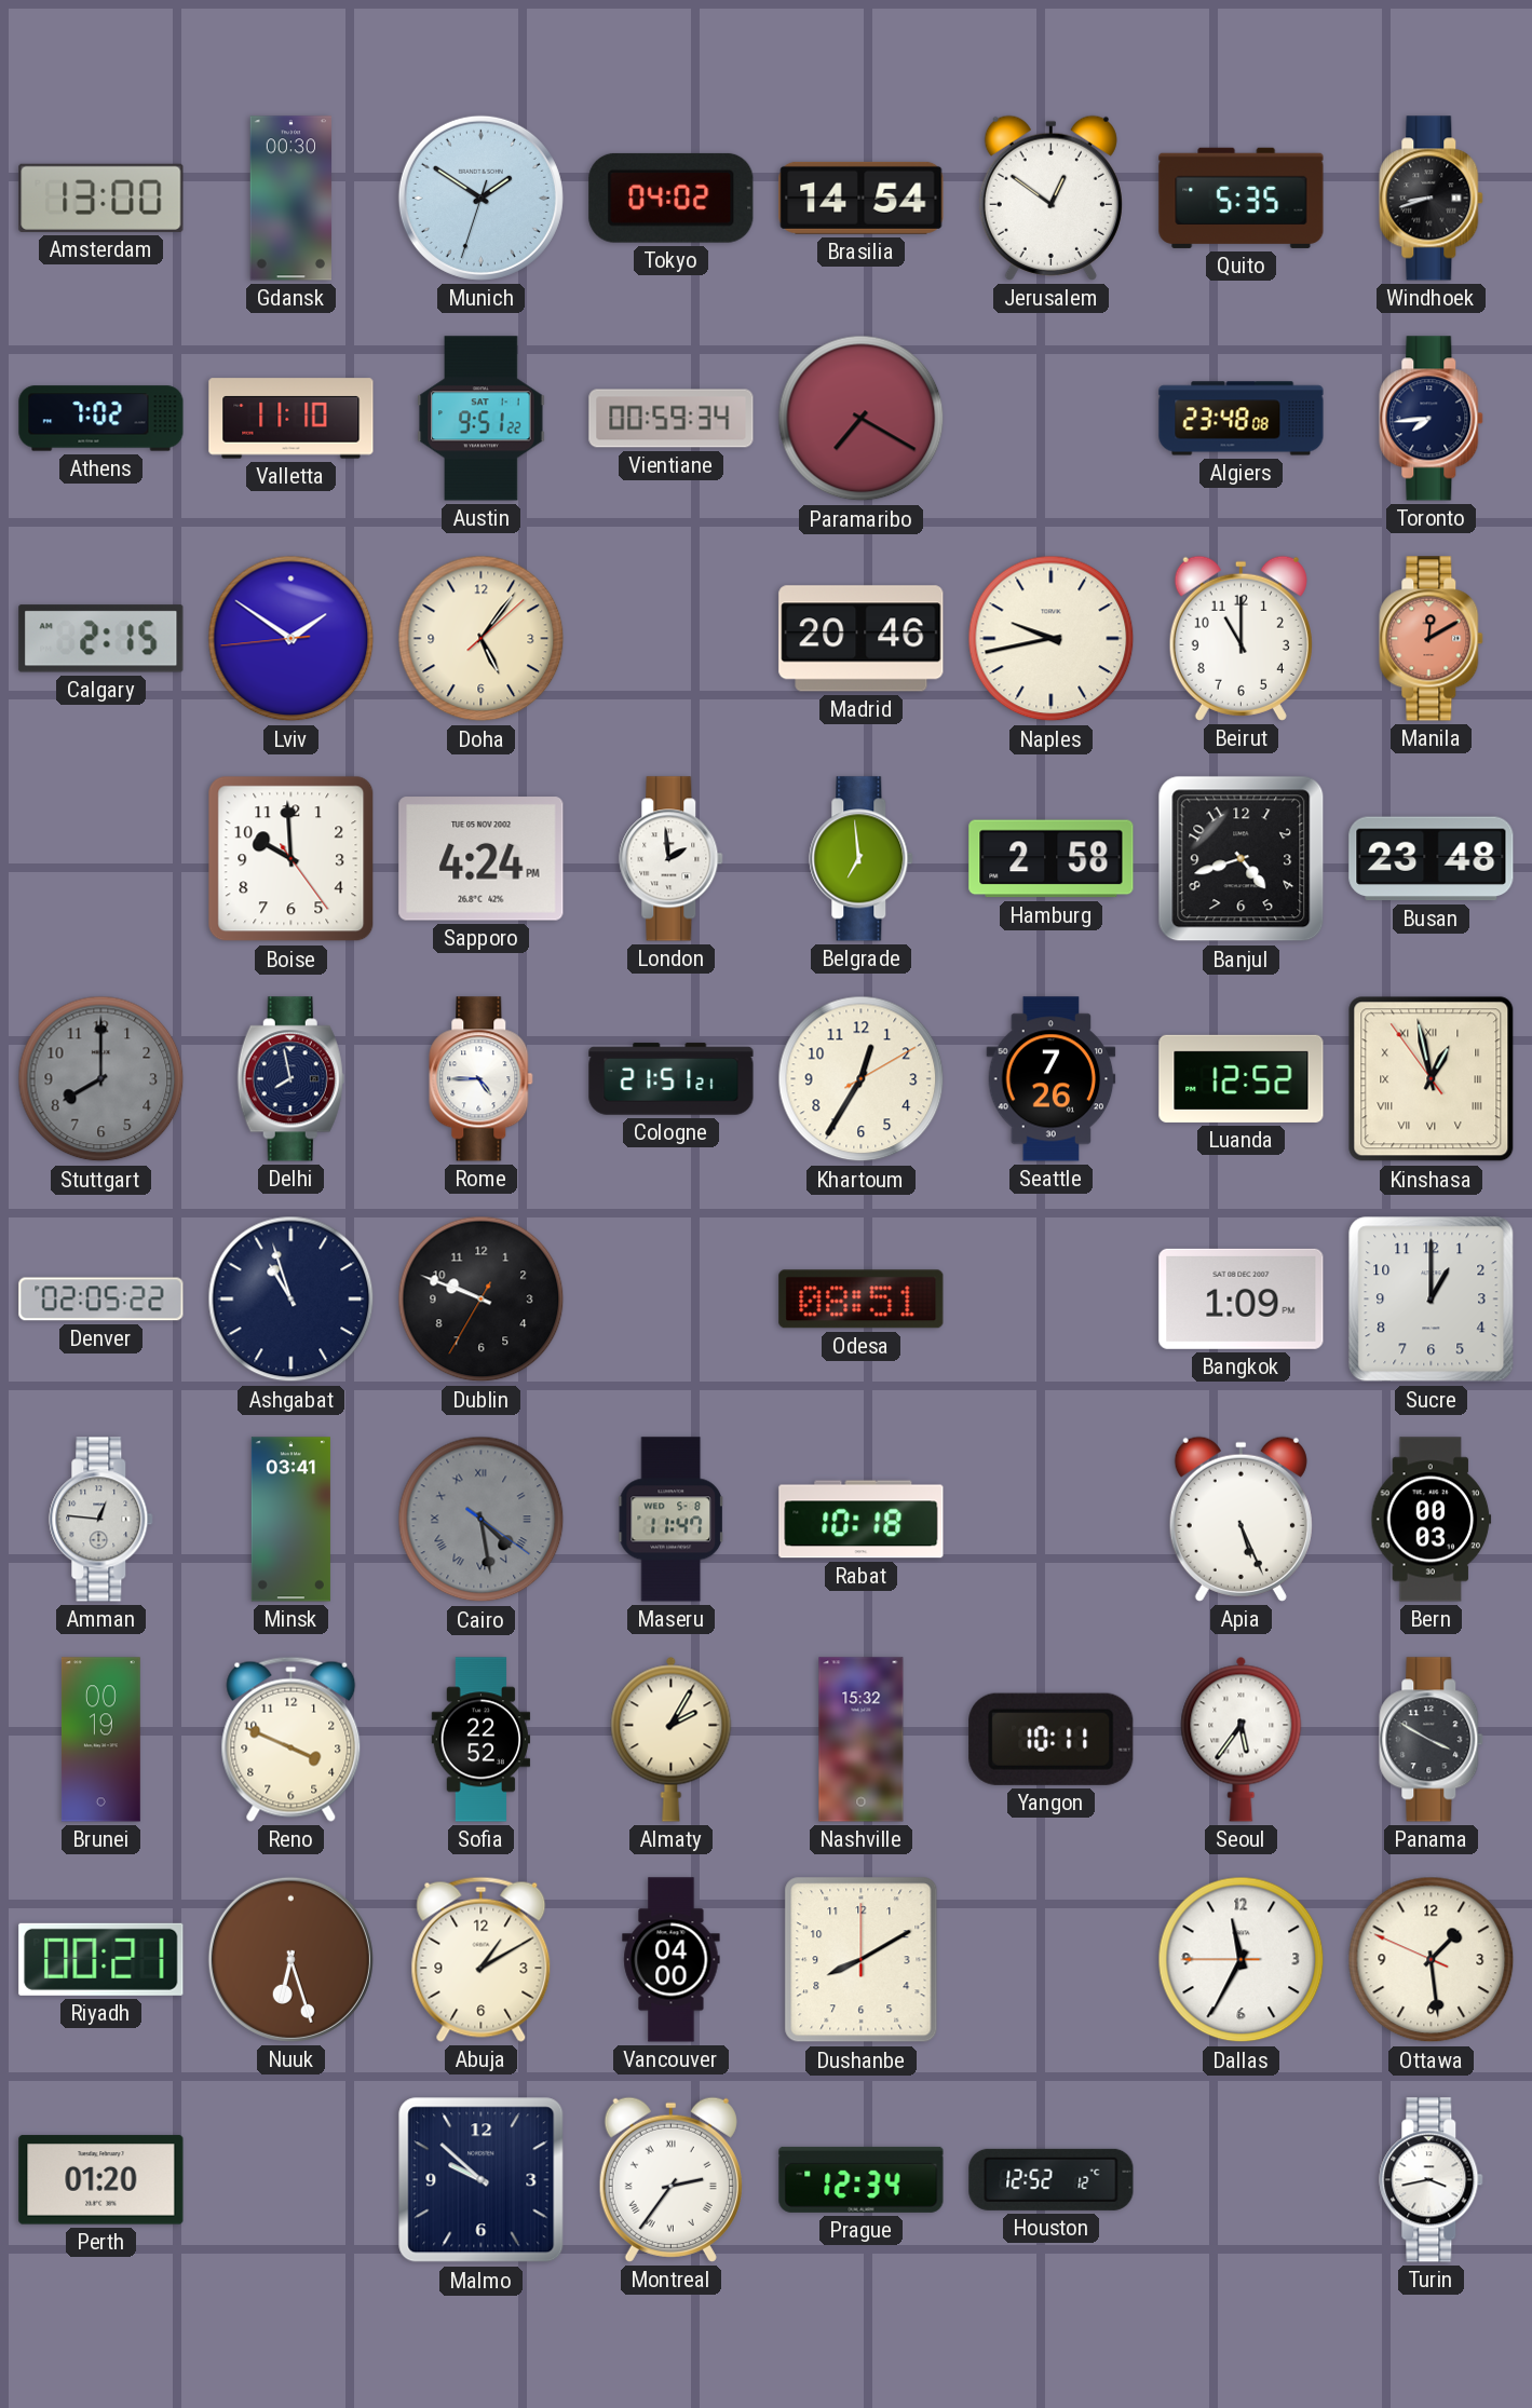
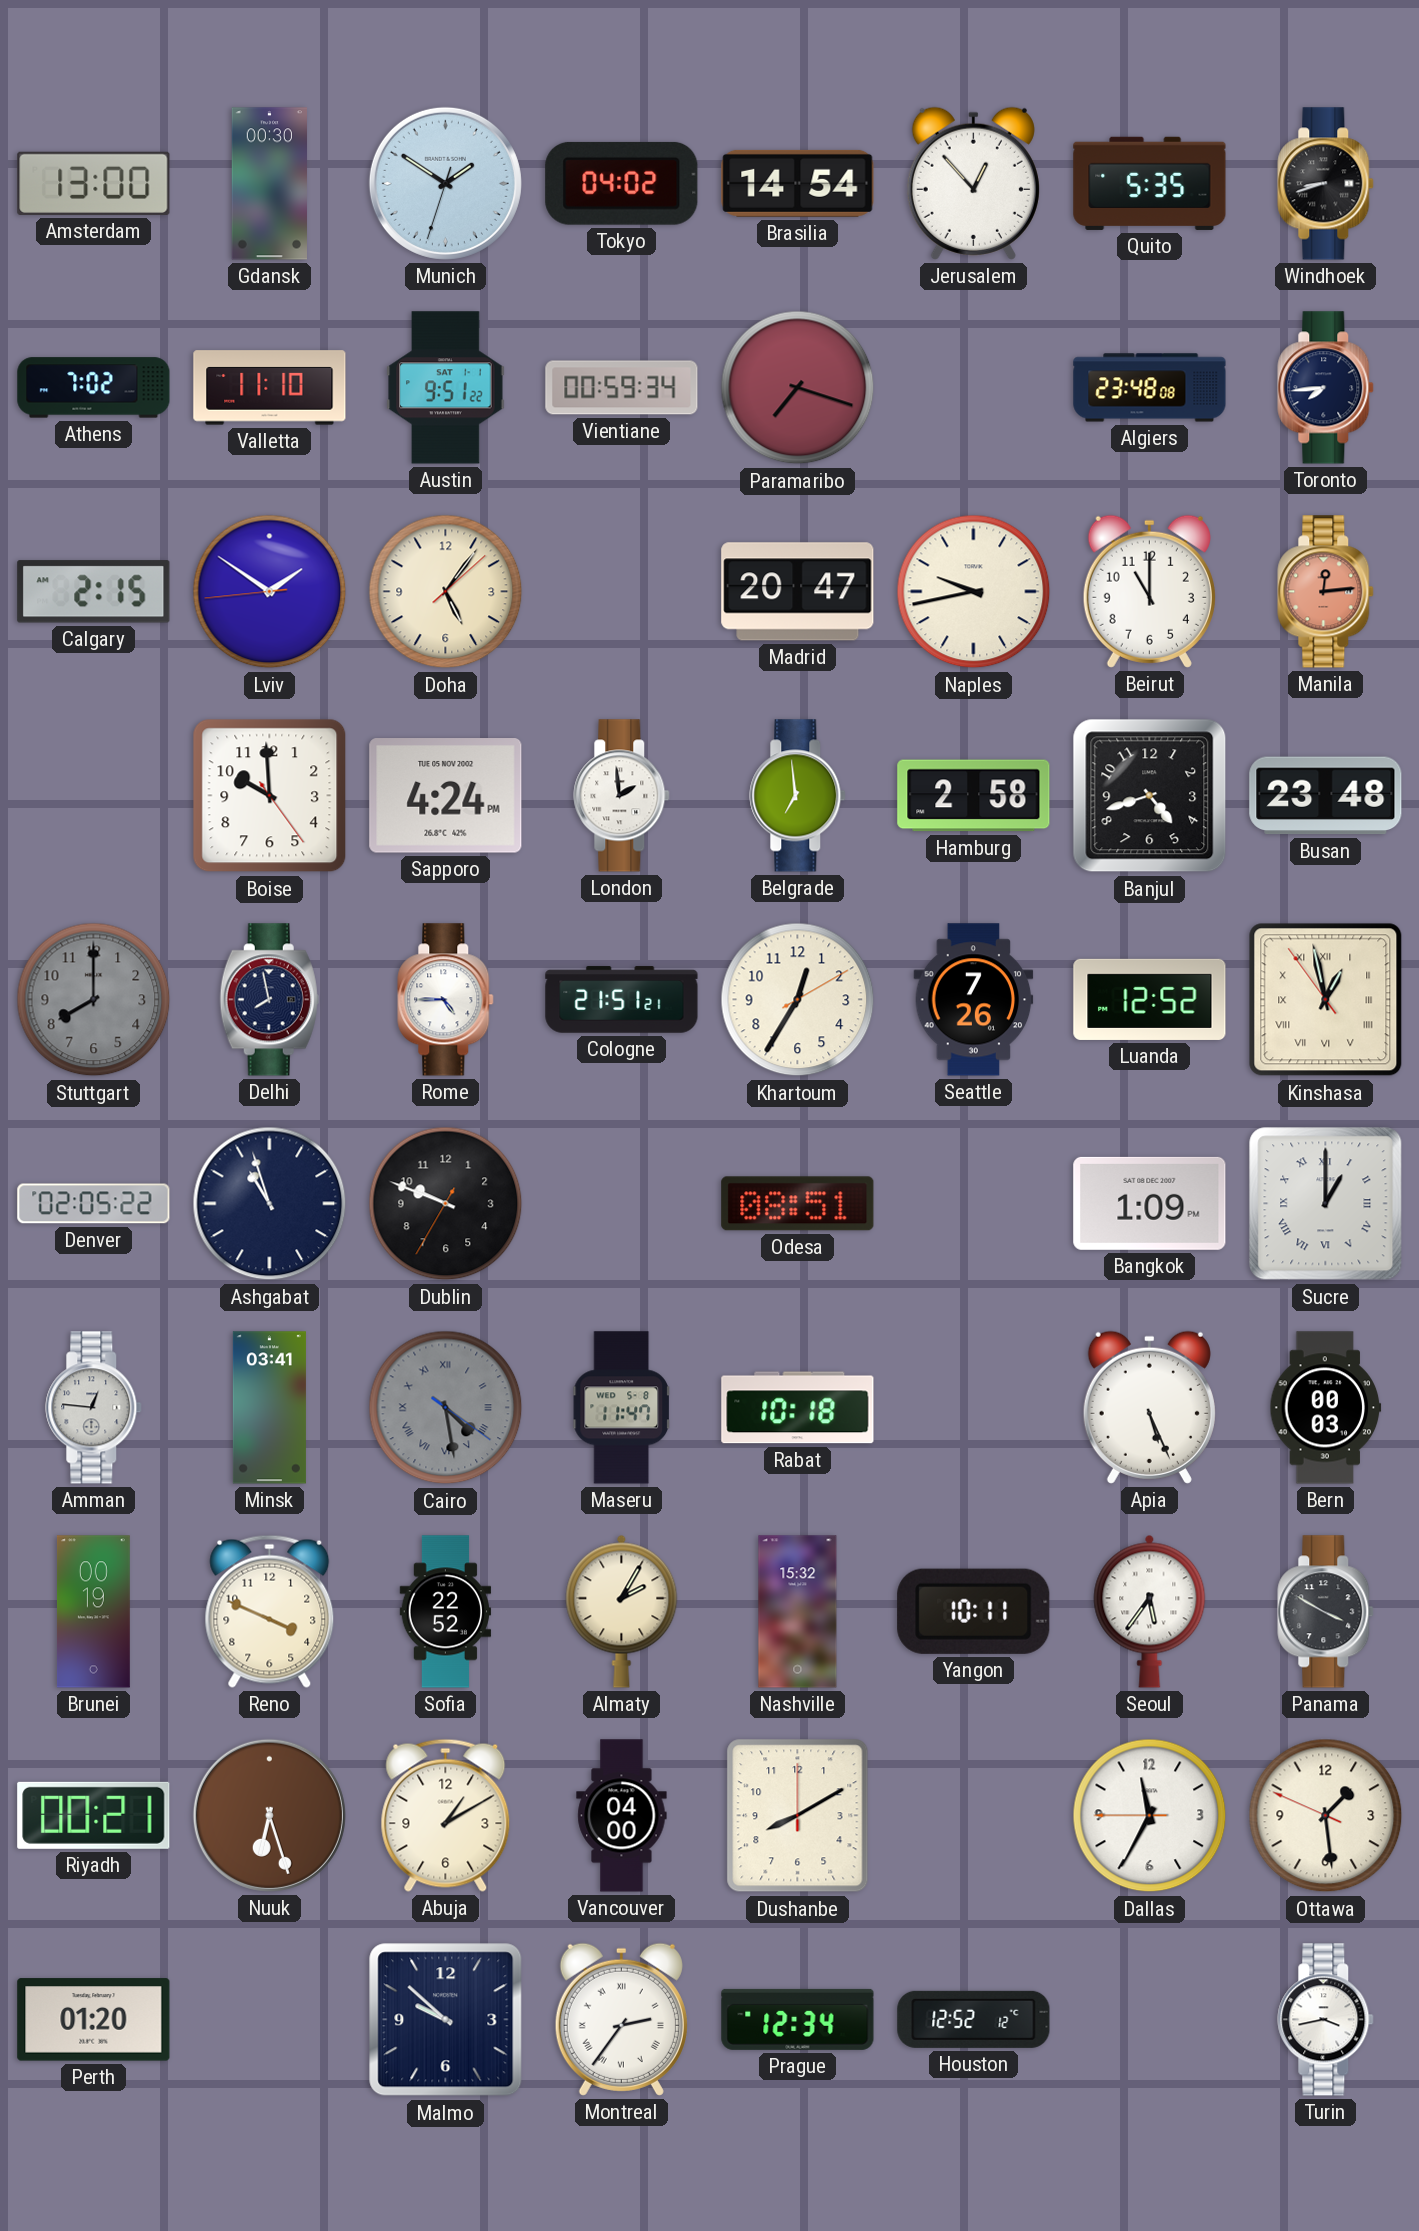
Jerusalem: 12:51 -> 12:53
Paramaribo: 7:20 -> 7:18
Madrid: 20:46 -> 20:47
Manila: 12:10 -> 12:14
Sucre numerals: Arabic -> Roman
